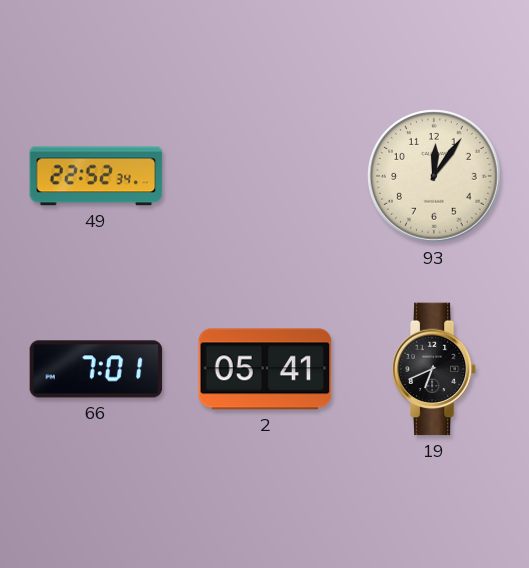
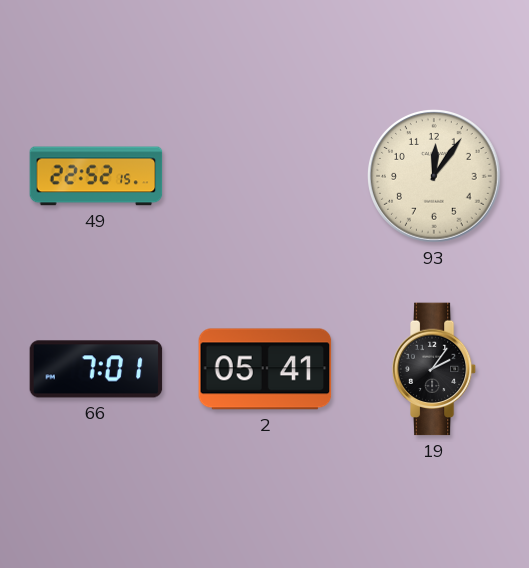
49: 22:52:34 -> 22:52:15
19: 6:41 -> 2:06
